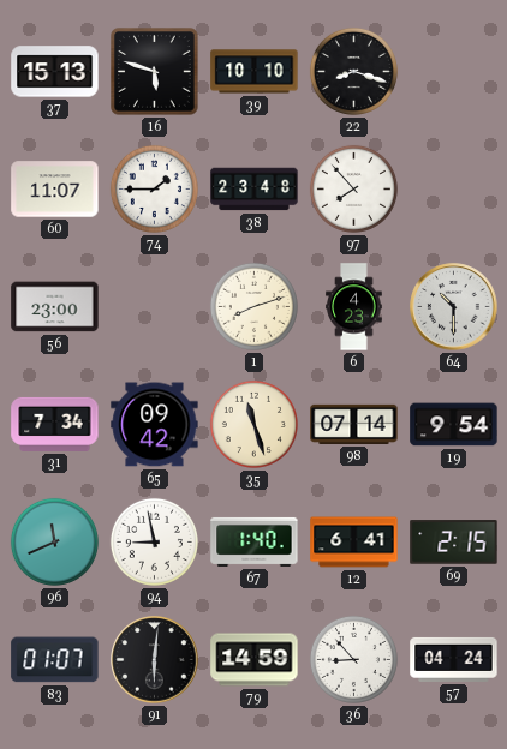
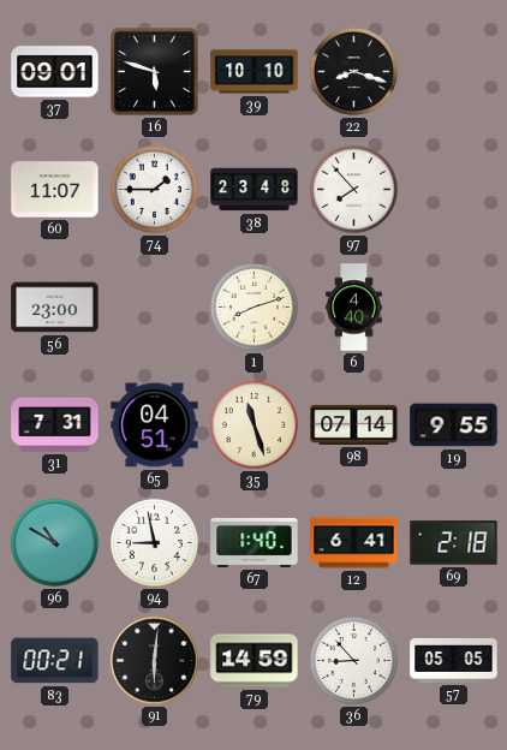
37: 15:13 -> 09:01
6: 4:23 -> 4:40
64: 10:30 -> none
31: 7:34 -> 7:31
65: 09:42 -> 04:51
19: 9:54 -> 9:55
96: 11:41 -> 10:50
69: 2:15 -> 2:18
83: 01:07 -> 00:21
57: 04:24 -> 05:05
